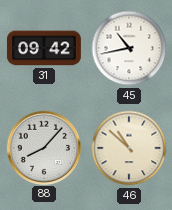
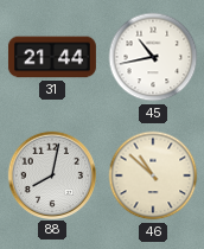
31: 09:42 -> 21:44
88: 8:07 -> 8:02
